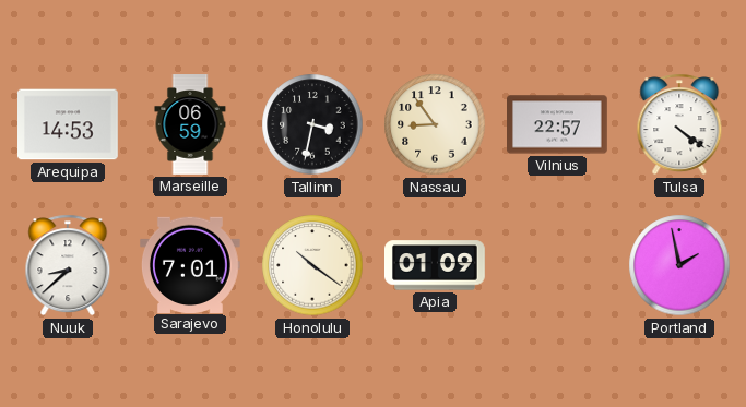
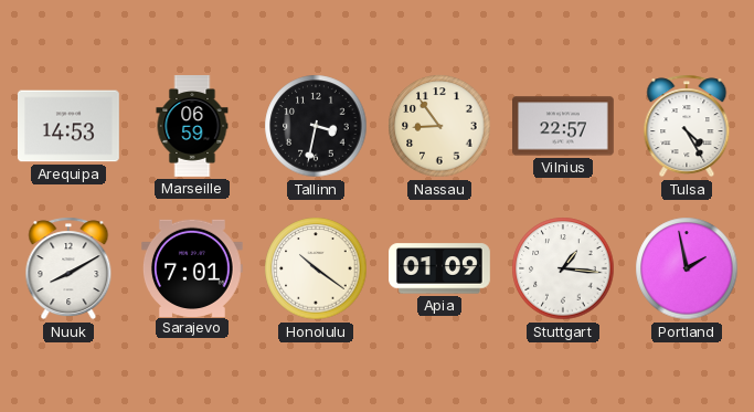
Tulsa: 4:21 -> 4:25
Nuuk: 8:38 -> 8:10
Stuttgart: none -> 1:16
